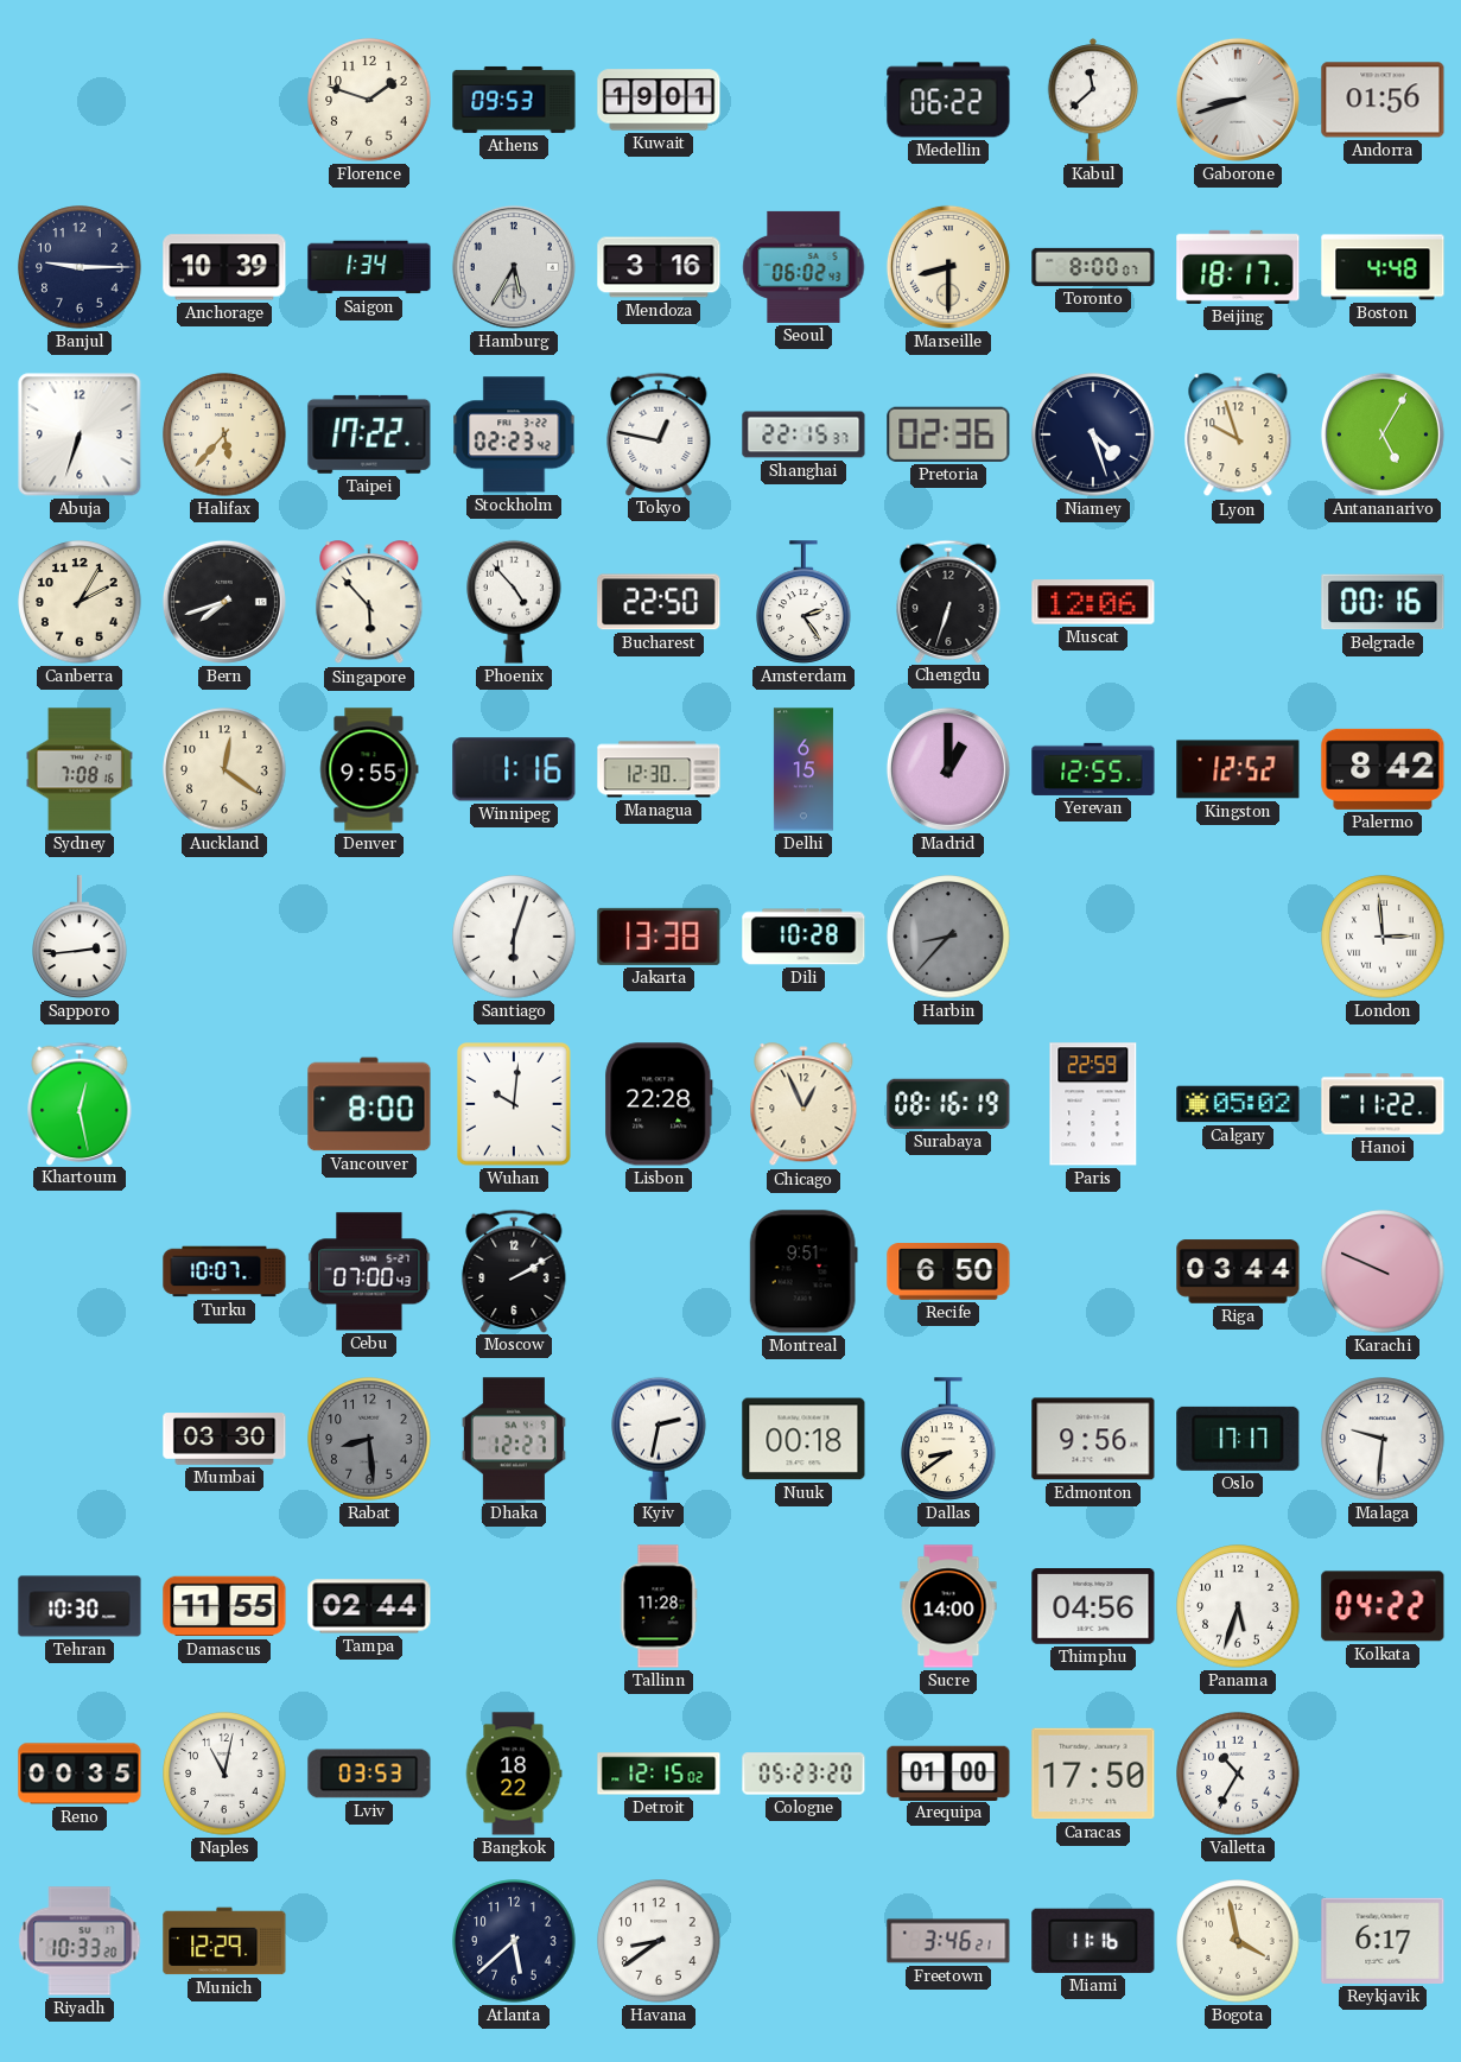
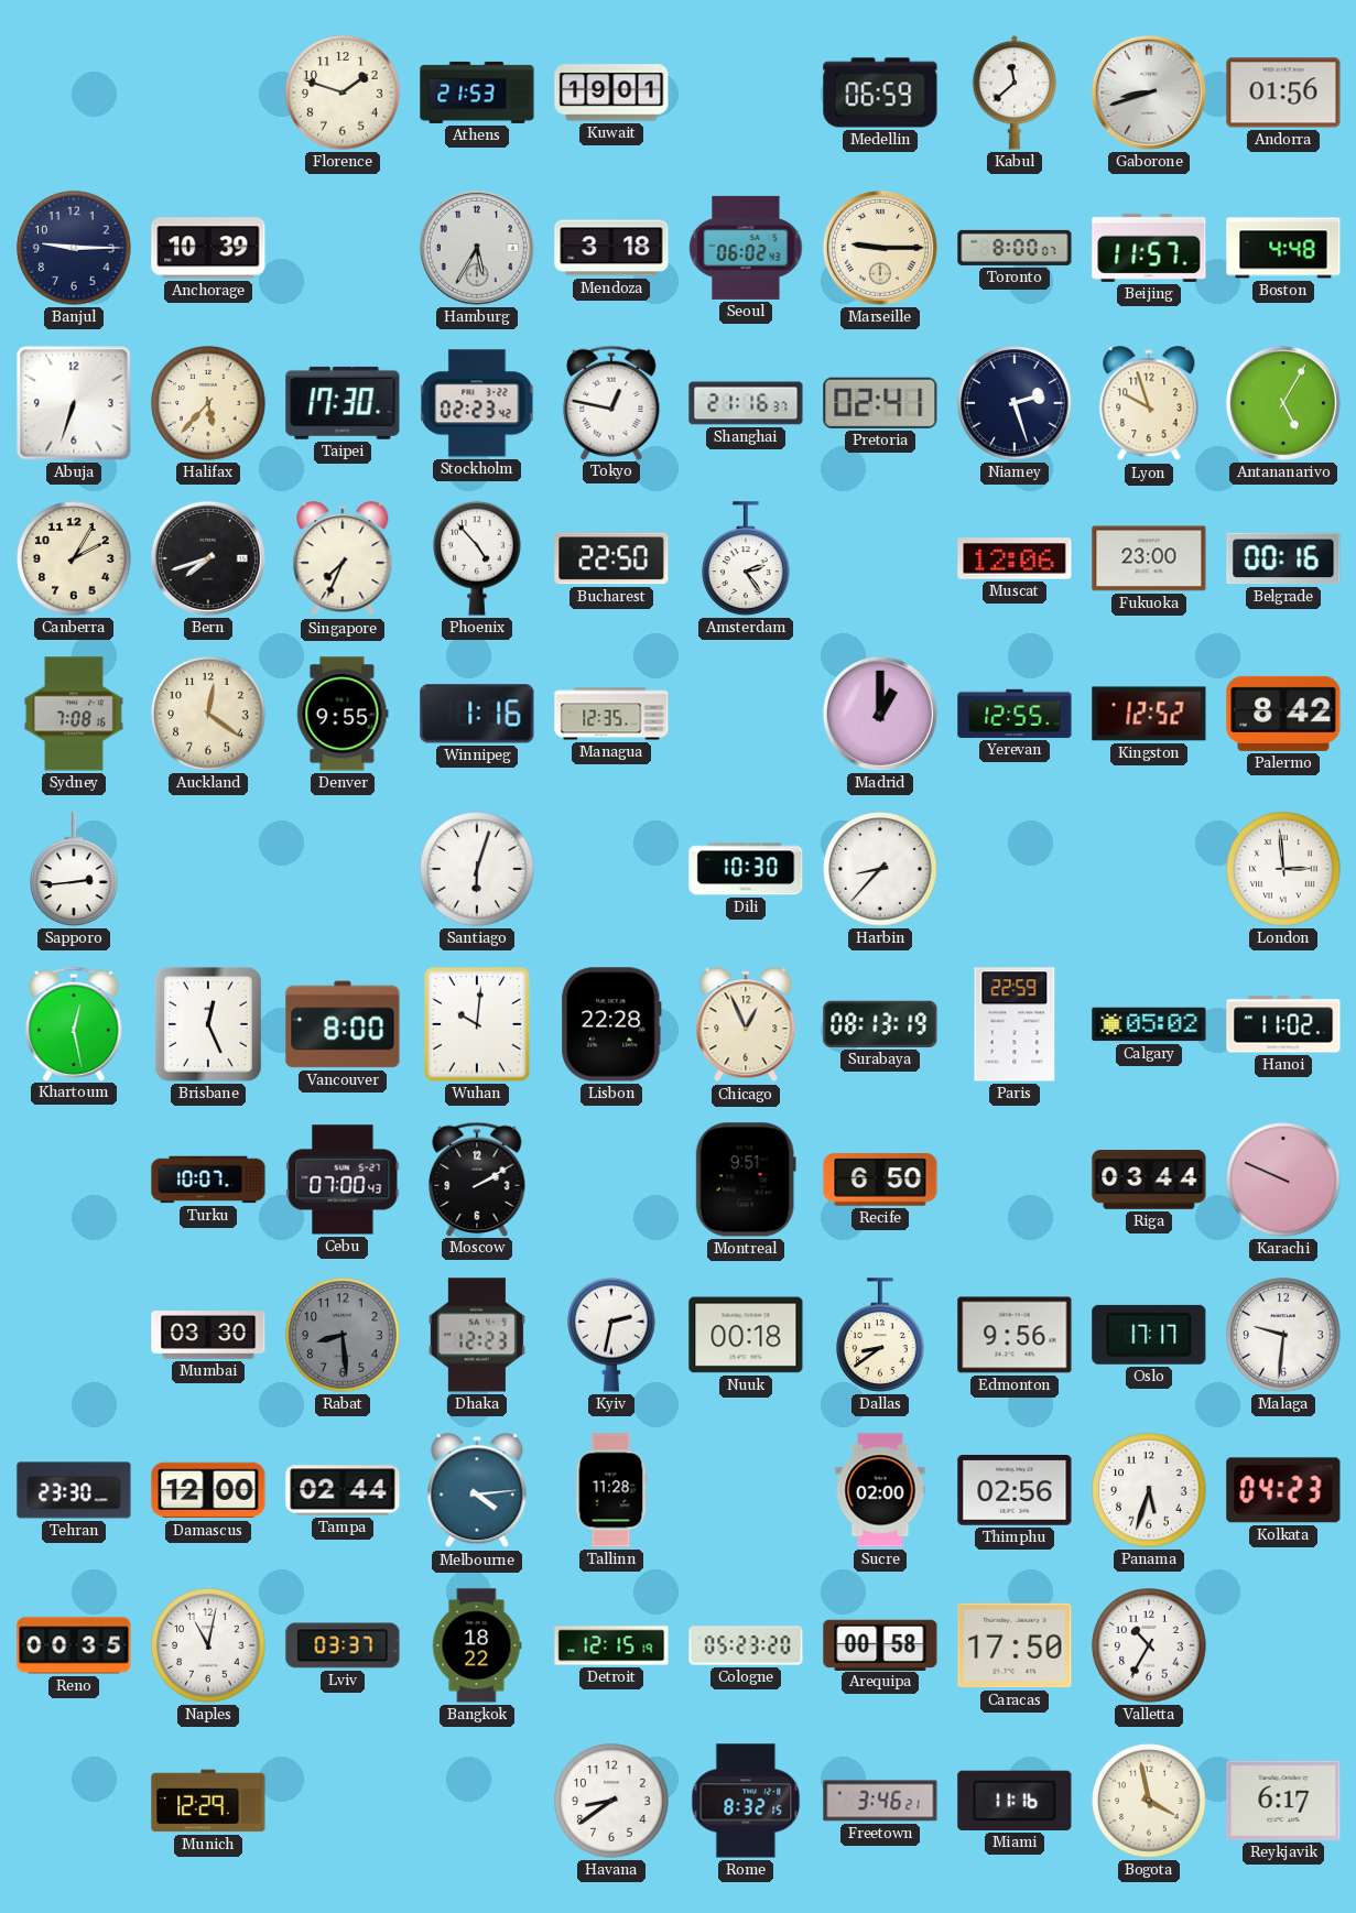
Athens: 09:53 -> 21:53
Medellin: 06:22 -> 06:59
Saigon: 1:34 -> none
Mendoza: 3:16 -> 3:18
Marseille: 8:30 -> 9:15
Beijing: 18:17 -> 11:57
Taipei: 17:22 -> 17:30
Shanghai: 22:15 -> 21:16
Pretoria: 02:36 -> 02:41
Niamey: 4:27 -> 2:27
Singapore: 5:53 -> 7:34
Chengdu: 6:33 -> none
Fukuoka: none -> 23:00
Managua: 12:30 -> 12:35
Delhi: 6:15 -> none
Jakarta: 13:38 -> none
Dili: 10:28 -> 10:30
Harbin dial: grey -> white
Brisbane: none -> 12:26
Surabaya: 08:16 -> 08:13
Hanoi: 11:22 -> 11:02
Dhaka: 12:27 -> 12:23
Tehran: 10:30 -> 23:30
Damascus: 11:55 -> 12:00
Melbourne: none -> 4:14
Sucre: 14:00 -> 02:00
Thimphu: 04:56 -> 02:56
Kolkata: 04:22 -> 04:23
Lviv: 03:53 -> 03:37
Detroit: 12:15:02 -> 12:15:19
Arequipa: 01:00 -> 00:58
Riyadh: 10:33 -> none
Atlanta: 5:38 -> none
Rome: none -> 8:32
